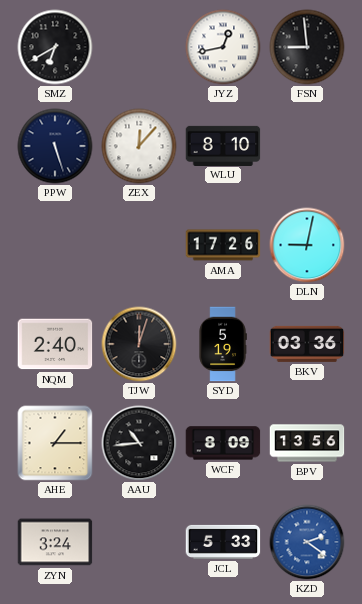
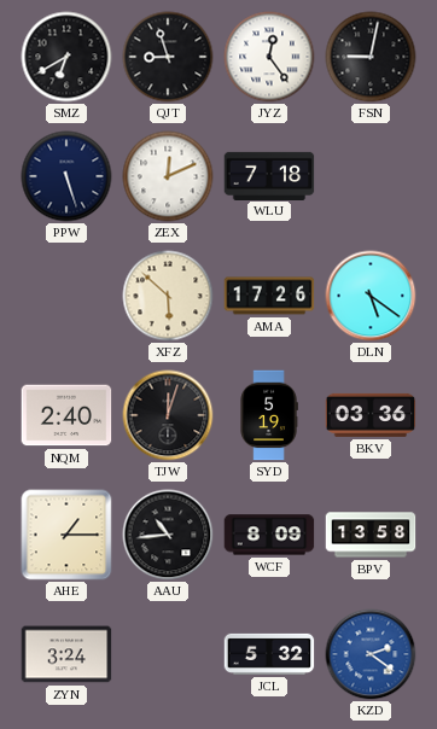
QJT: none -> 8:57
JYZ: 12:43 -> 12:24
FSN: 8:59 -> 9:02
ZEX: 12:07 -> 12:11
WLU: 8:10 -> 7:18
XFZ: none -> 5:52
DLN: 9:02 -> 5:21
BPV: 13:56 -> 13:58
JCL: 5:33 -> 5:32
